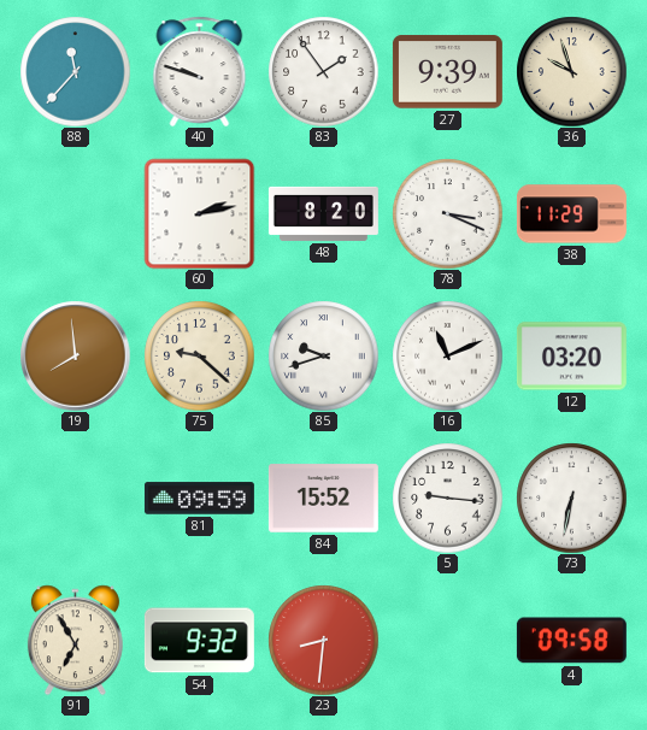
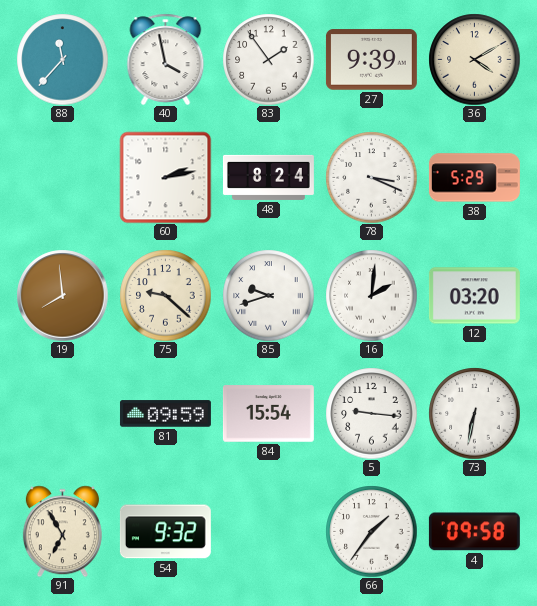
40: 9:48 -> 3:58
36: 9:57 -> 4:10
48: 8:20 -> 8:24
38: 11:29 -> 5:29
16: 11:11 -> 2:01
84: 15:52 -> 15:54
23: 8:31 -> none
66: none -> 1:36
